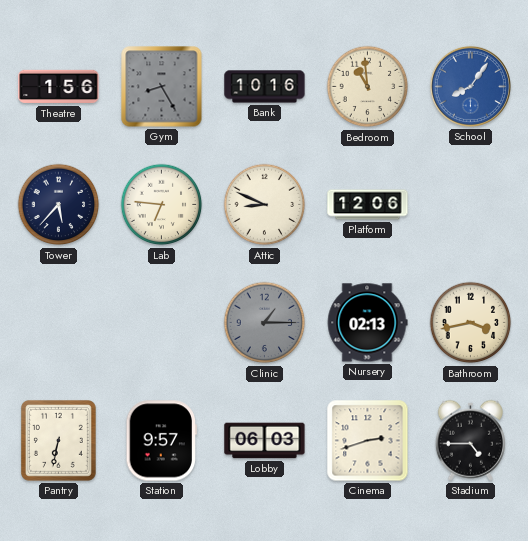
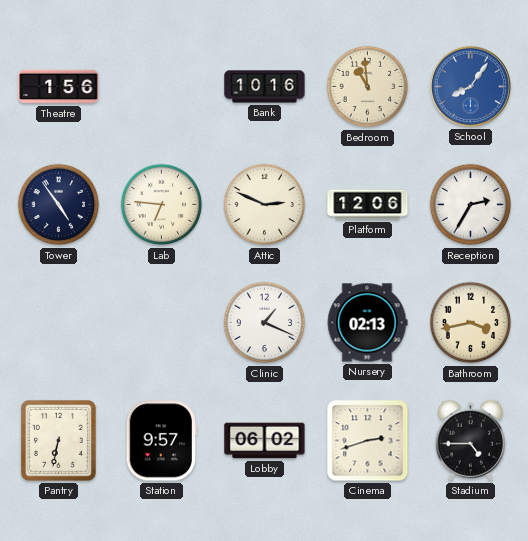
Gym: 8:25 -> none
Tower: 5:37 -> 4:54
Attic: 8:49 -> 2:49
Reception: none -> 2:35
Clinic: 1:15 -> 1:19
Clinic dial: grey -> white
Lobby: 06:03 -> 06:02
